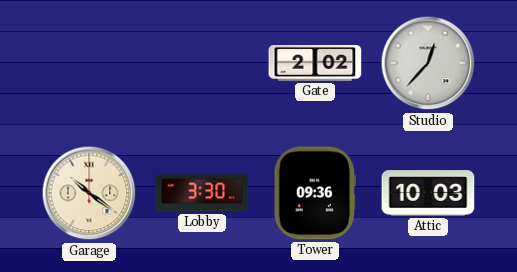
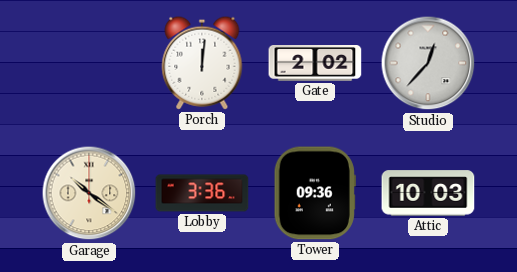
Porch: none -> 12:01
Lobby: 3:30 -> 3:36
